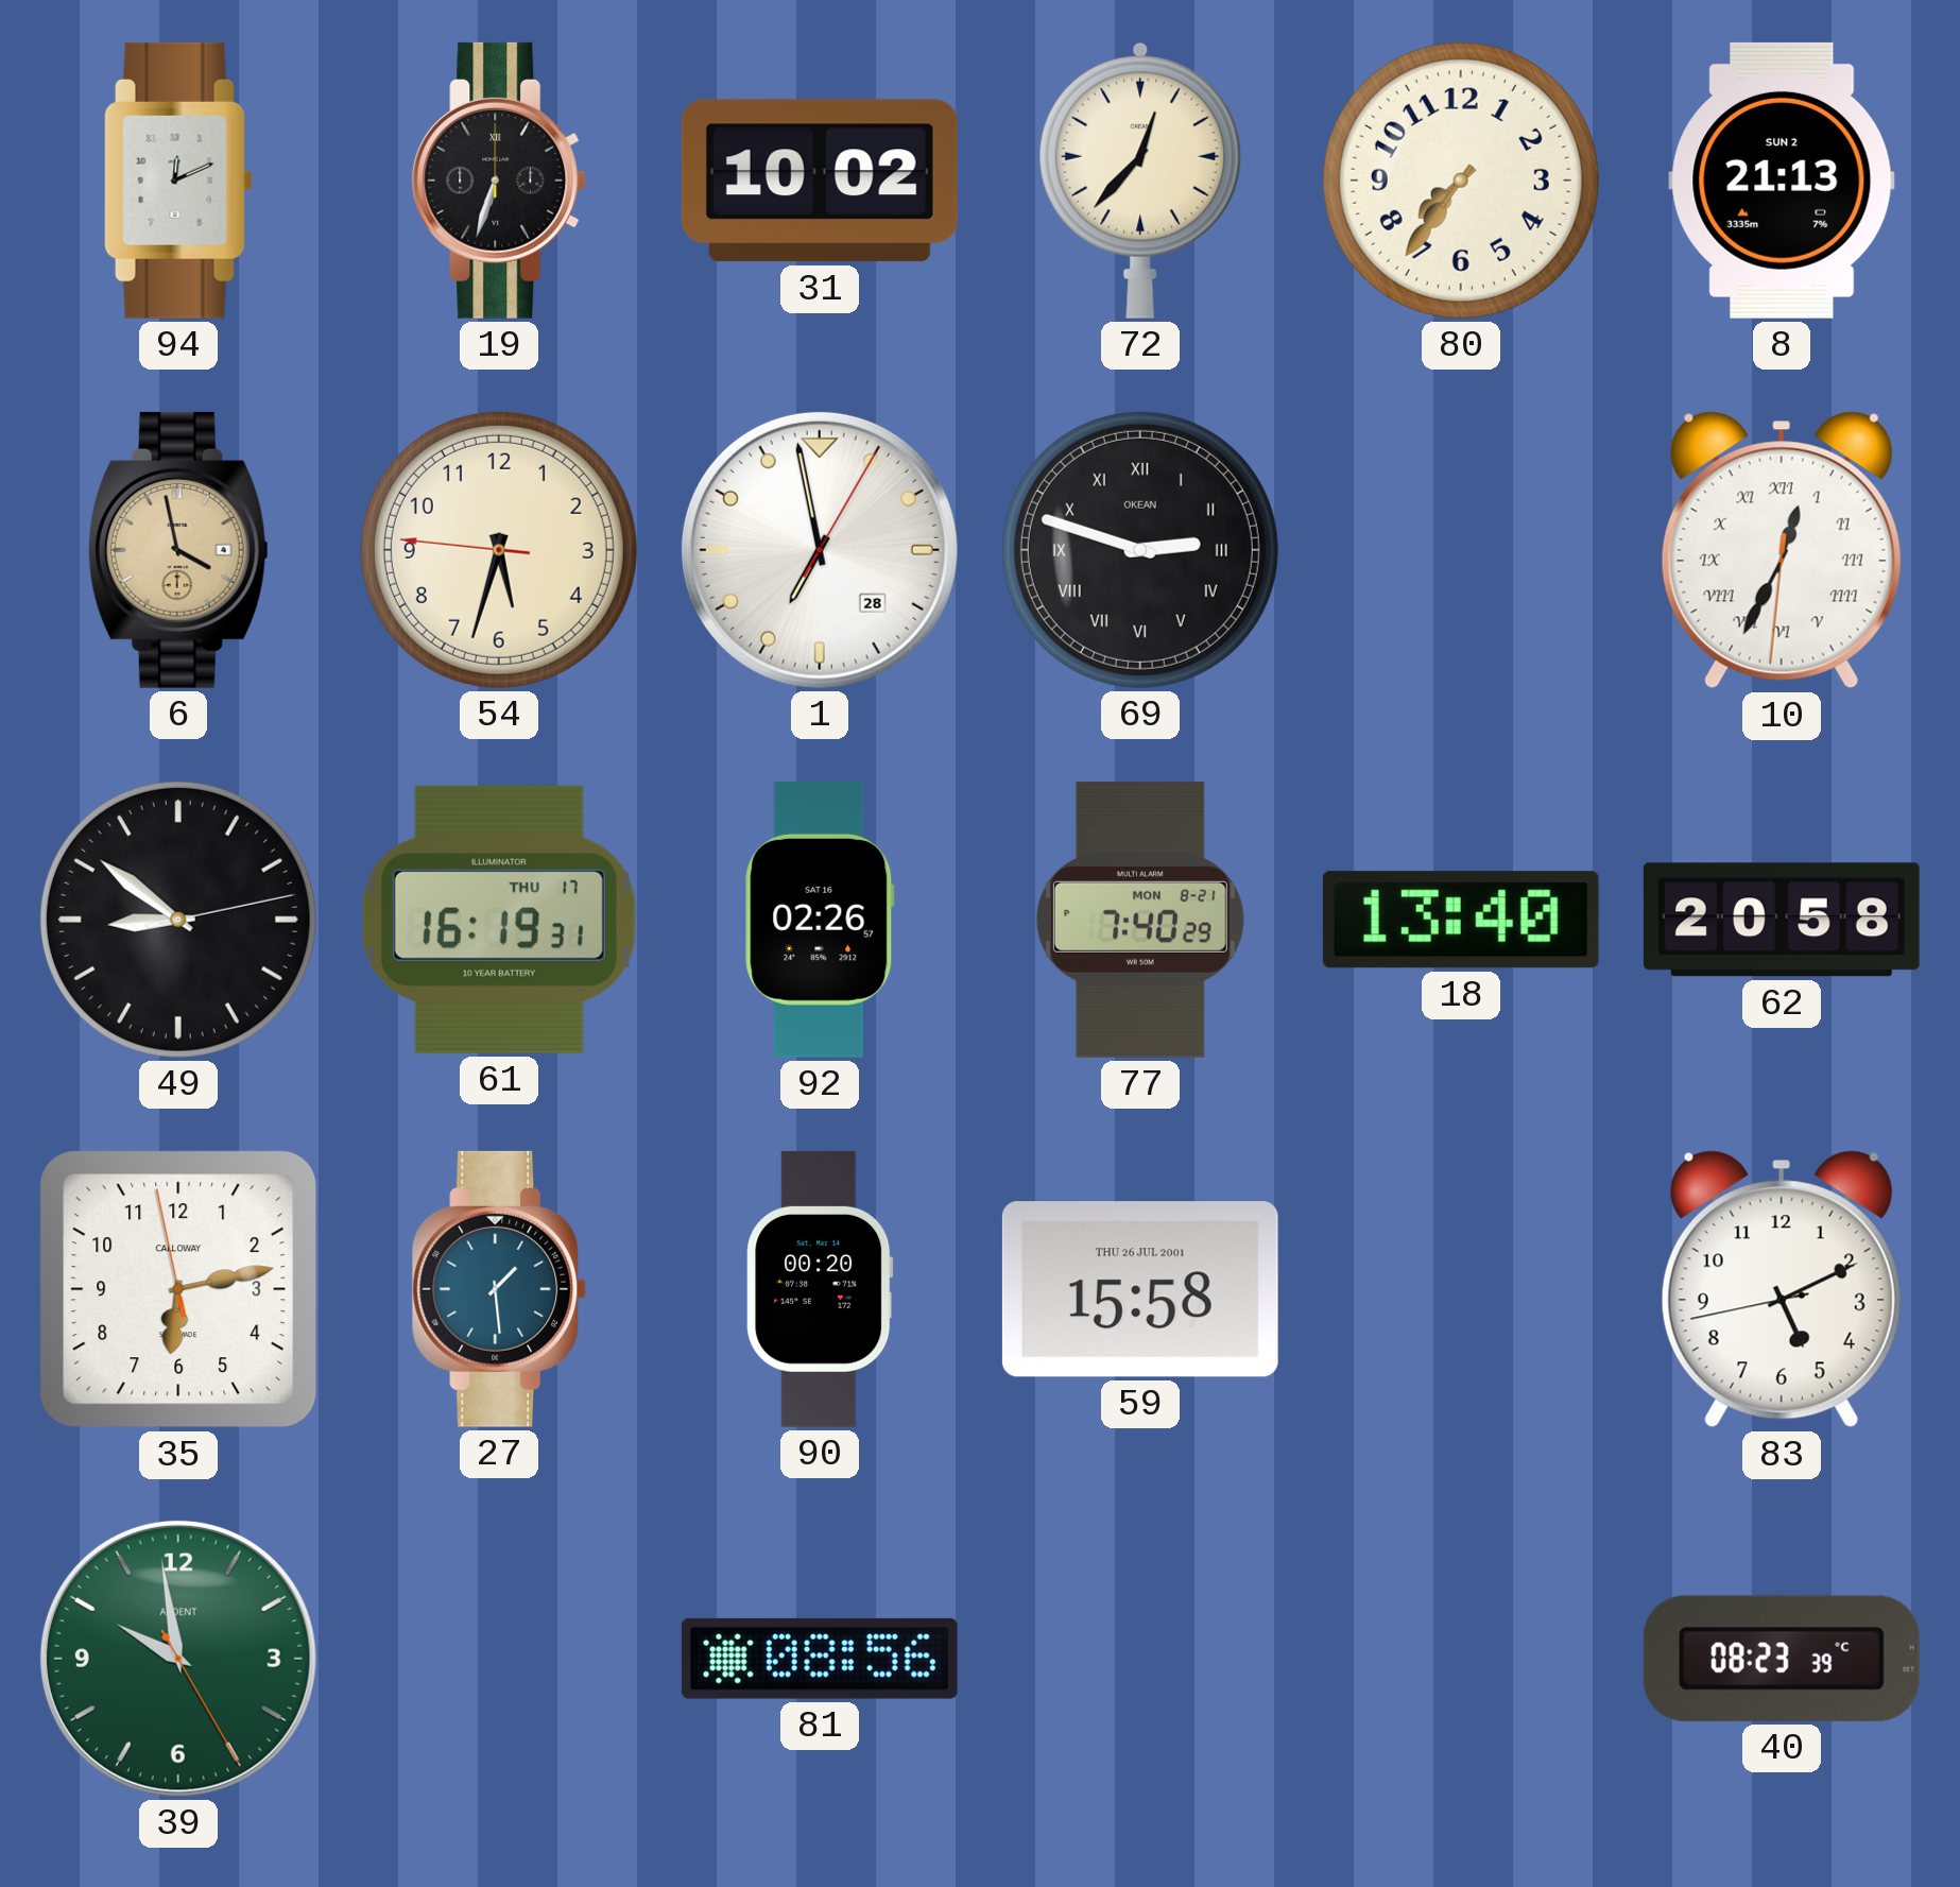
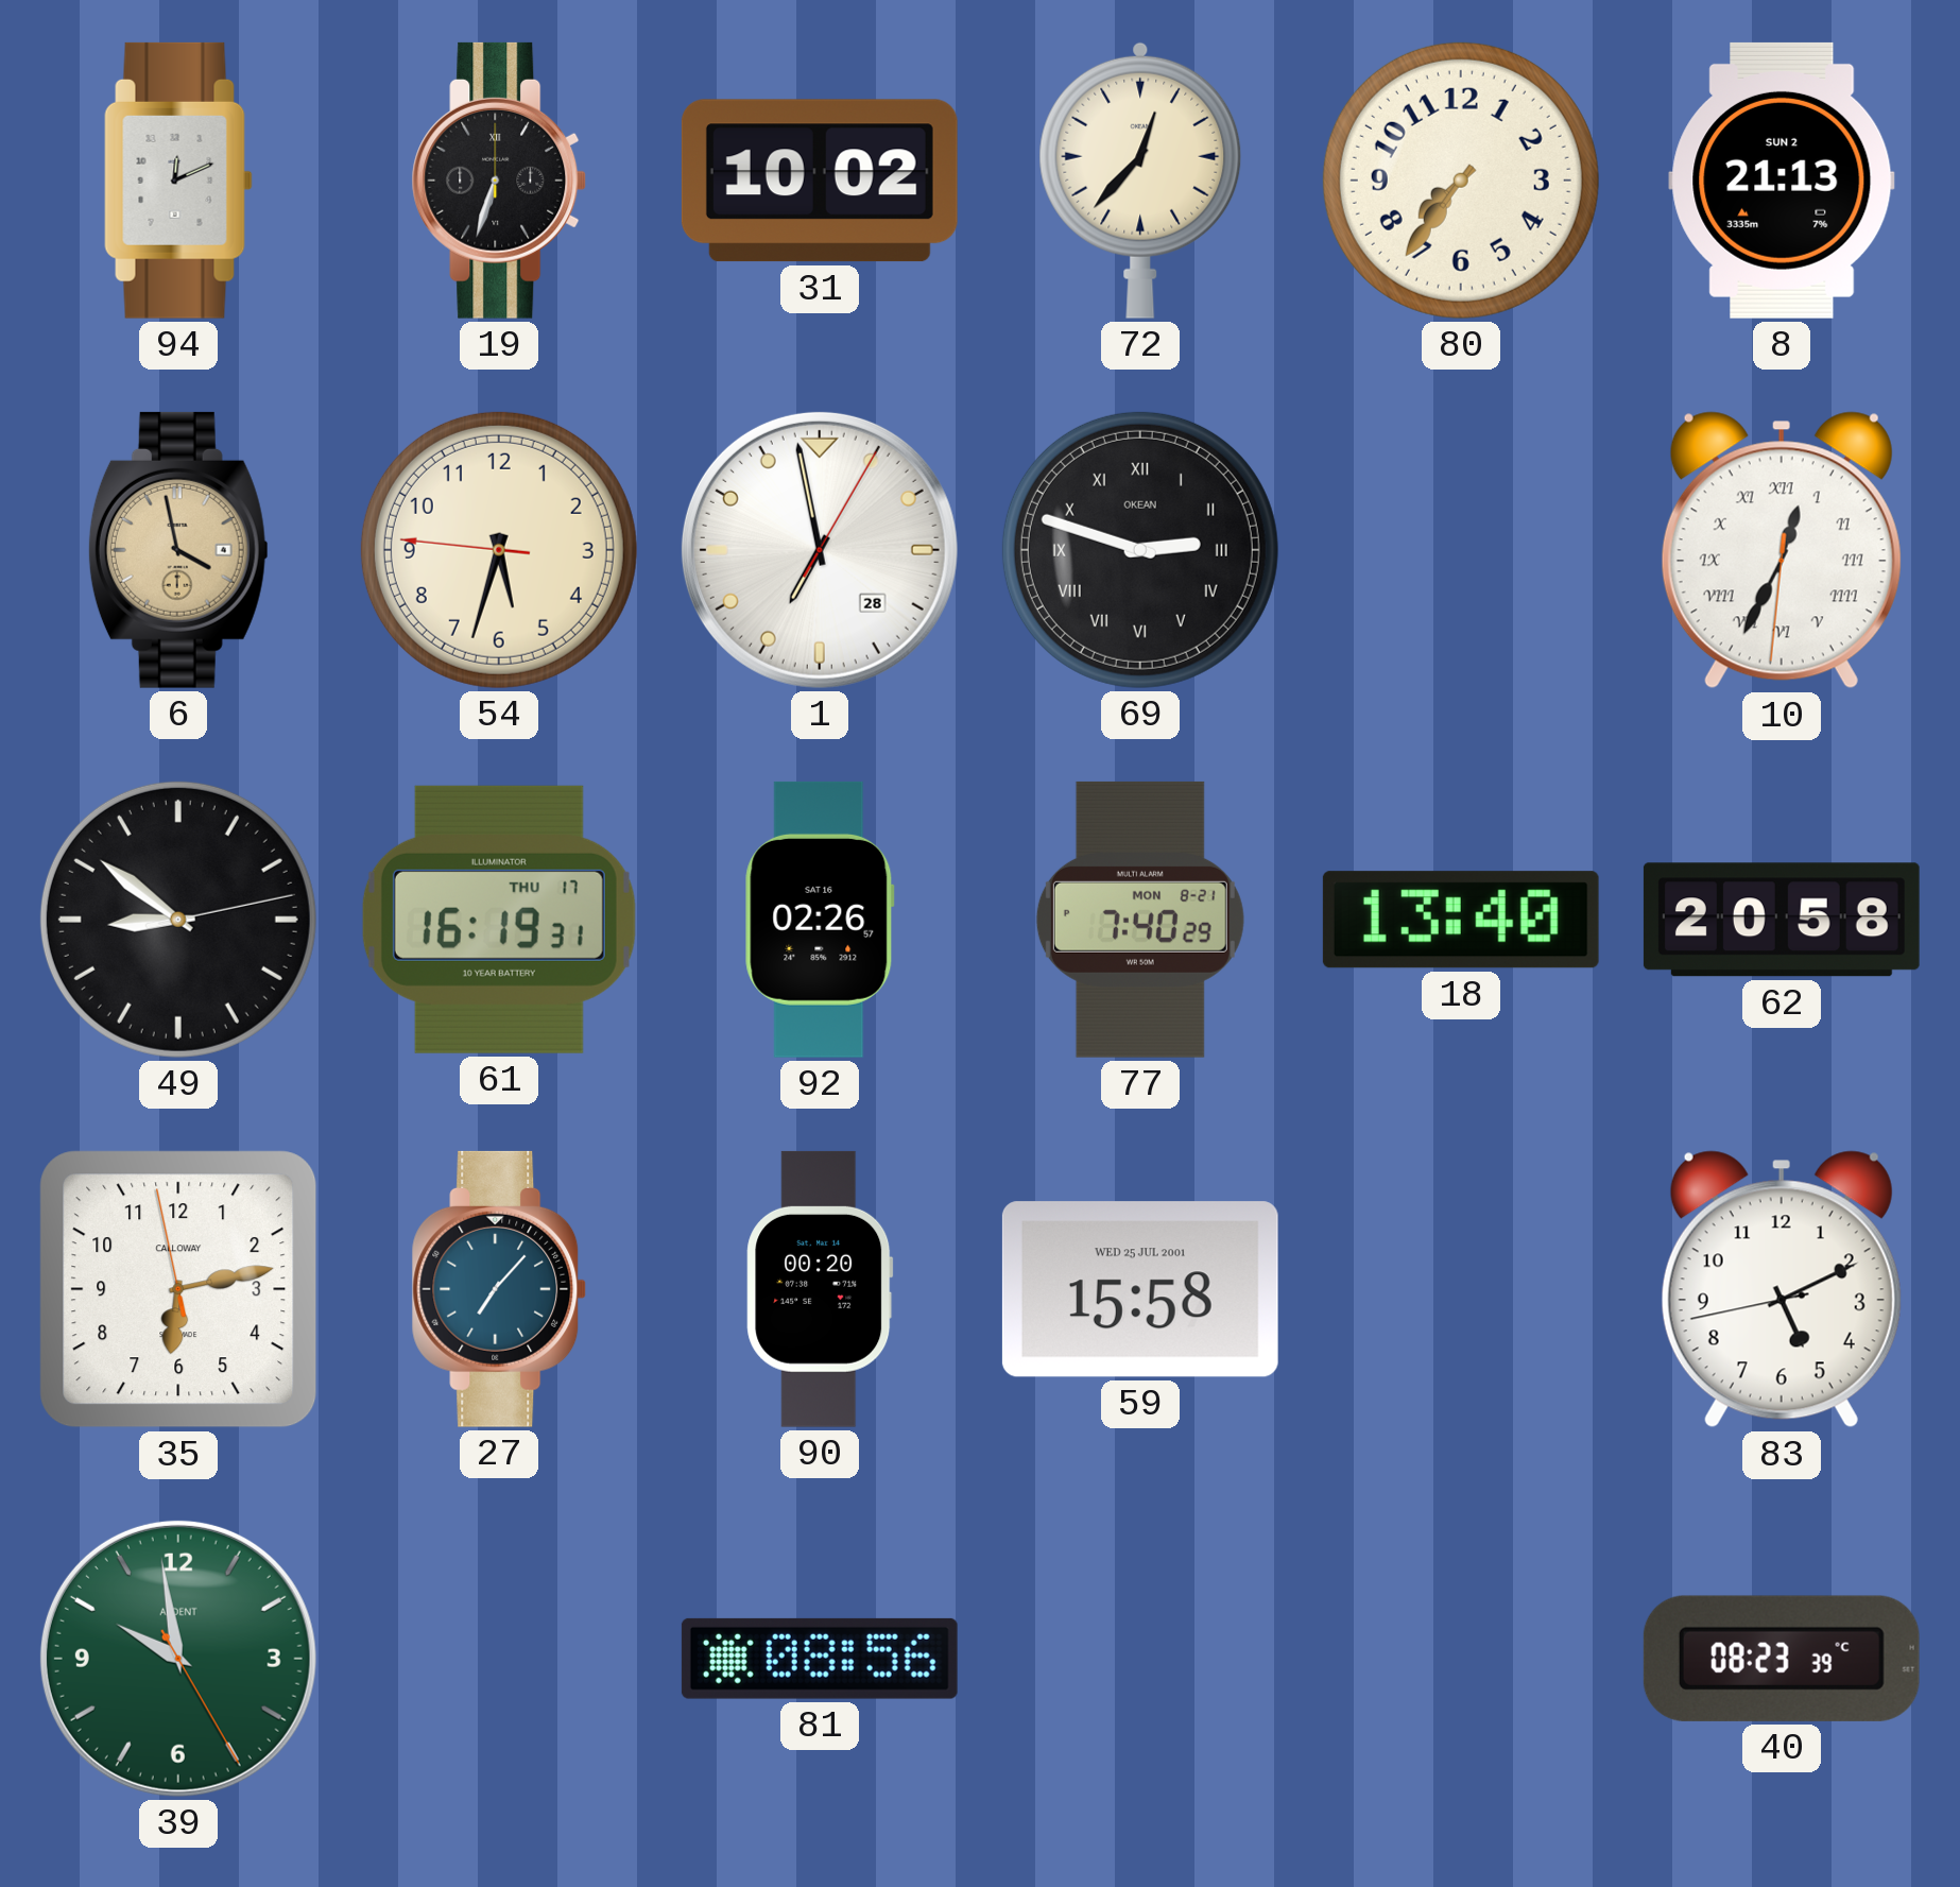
27: 1:29 -> 7:07
59 date: THU 26 JUL 2001 -> WED 25 JUL 2001
